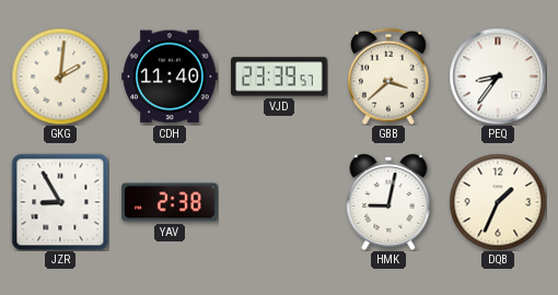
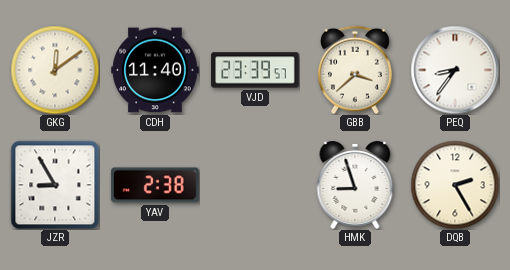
GKG: 2:01 -> 12:09
HMK: 9:02 -> 8:57
DQB: 1:34 -> 2:25
